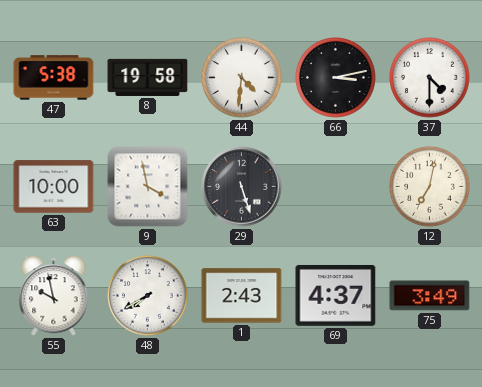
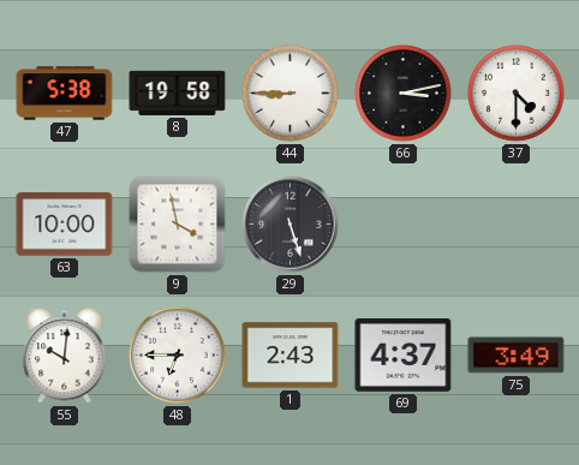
44: 4:31 -> 8:45
12: 7:02 -> none
55: 9:58 -> 10:01
48: 7:40 -> 6:45
